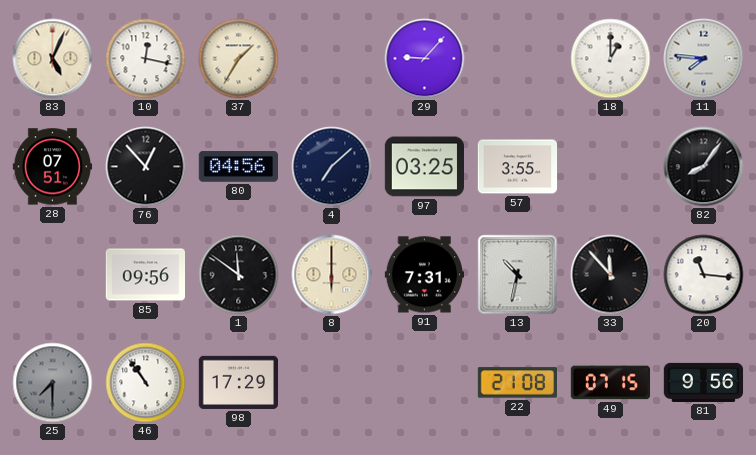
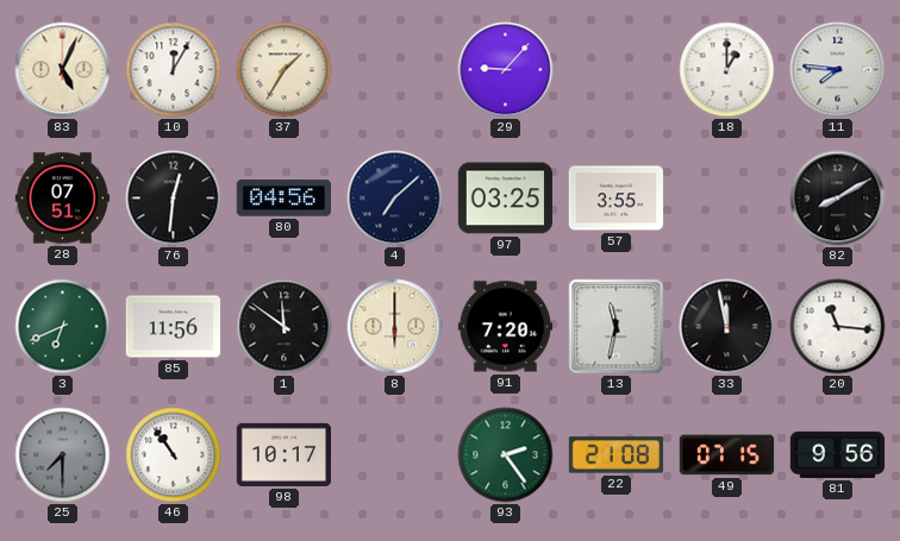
10: 12:17 -> 12:05
76: 12:53 -> 12:31
82: 8:06 -> 8:10
3: none -> 6:41
85: 09:56 -> 11:56
91: 7:31 -> 7:20
13: 10:32 -> 11:32
33: 11:53 -> 11:58
98: 17:29 -> 10:17
93: none -> 2:24
